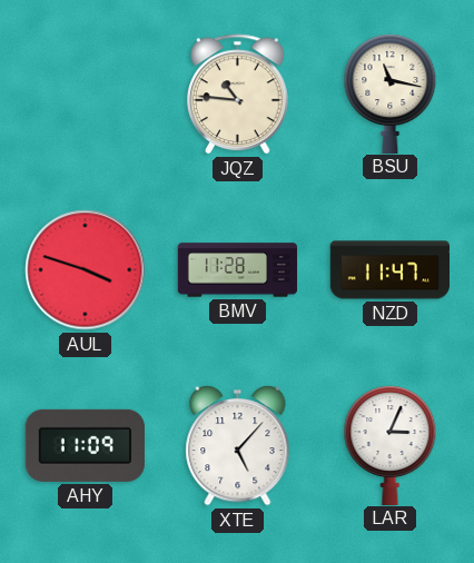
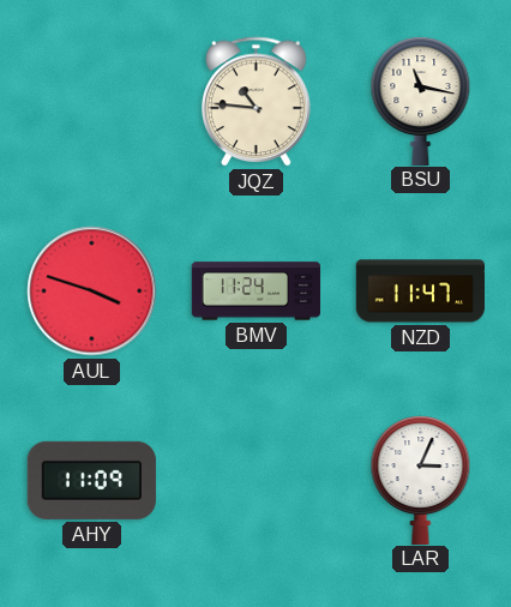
BMV: 11:28 -> 11:24
XTE: 5:07 -> none
